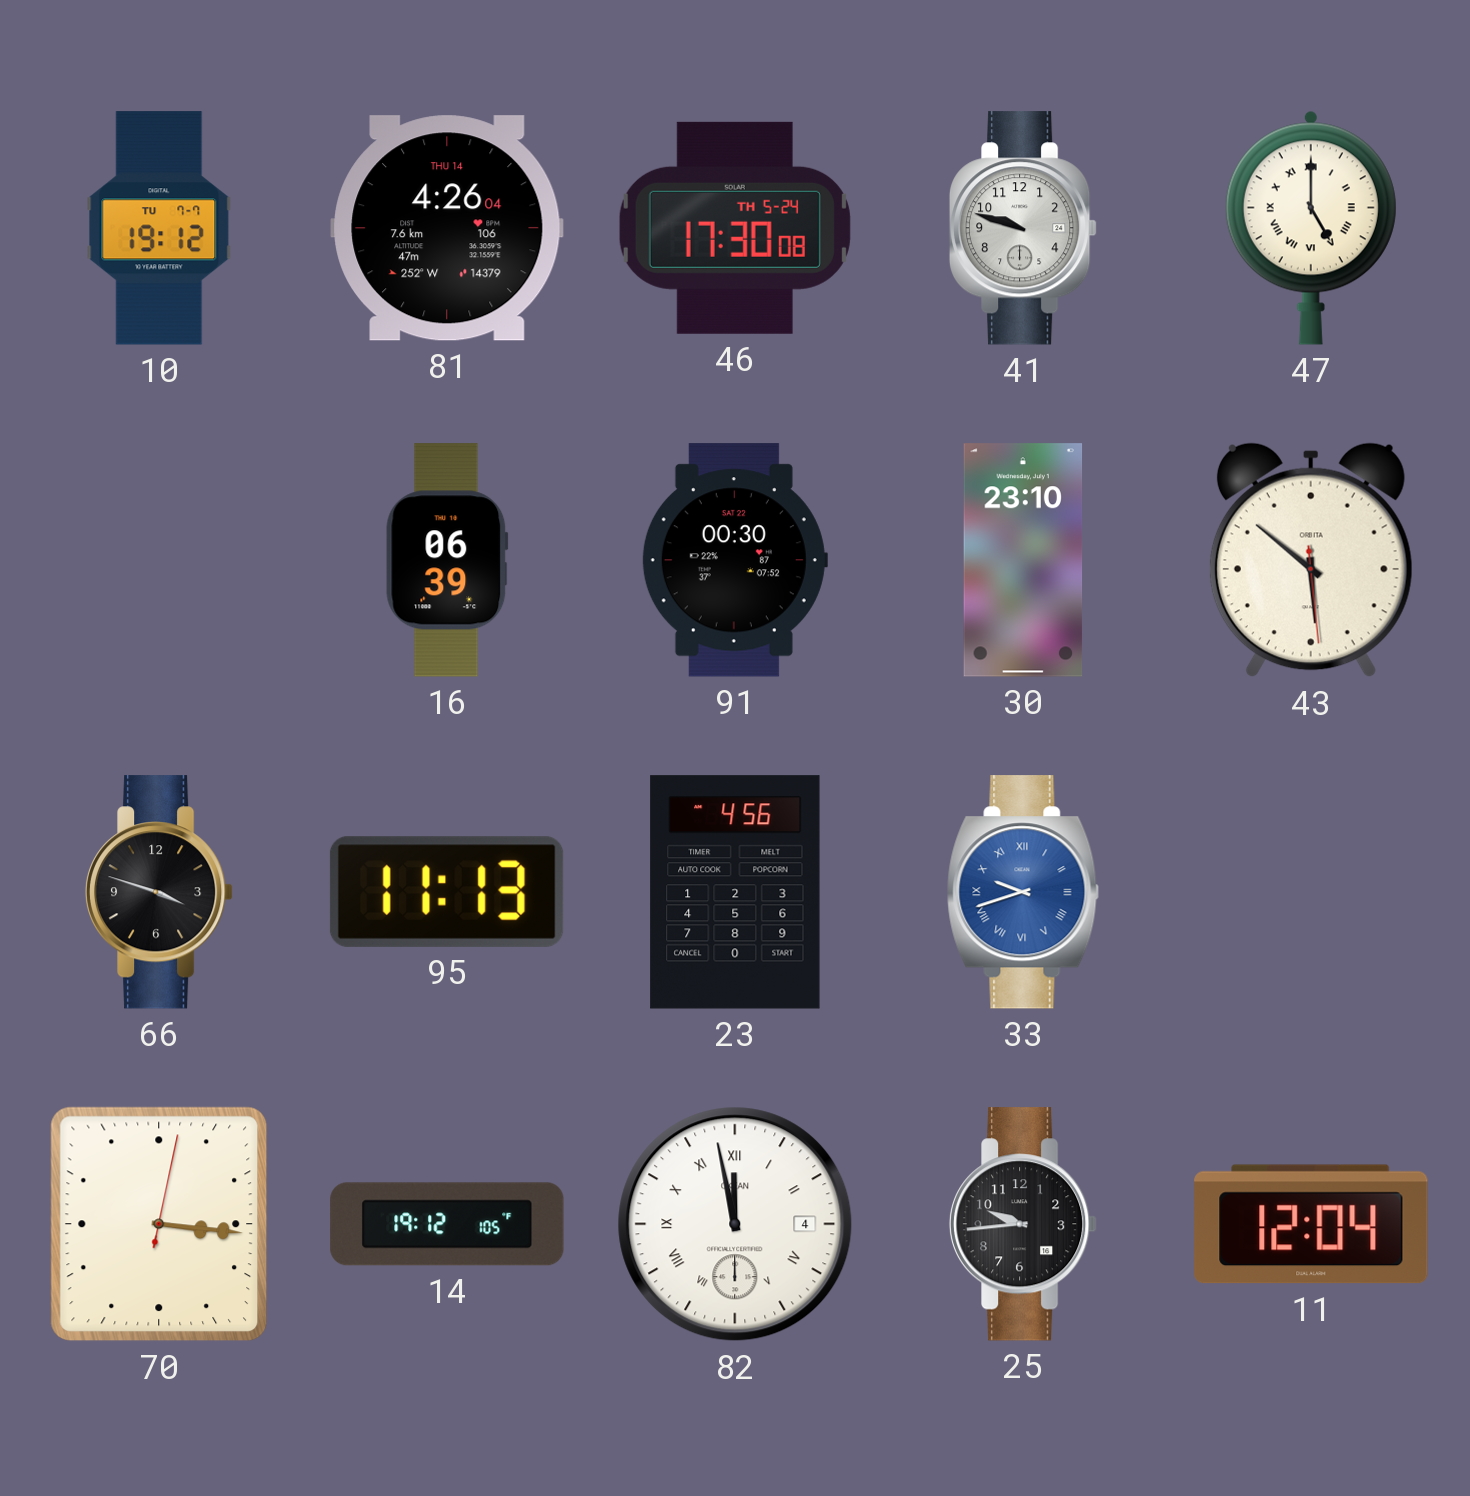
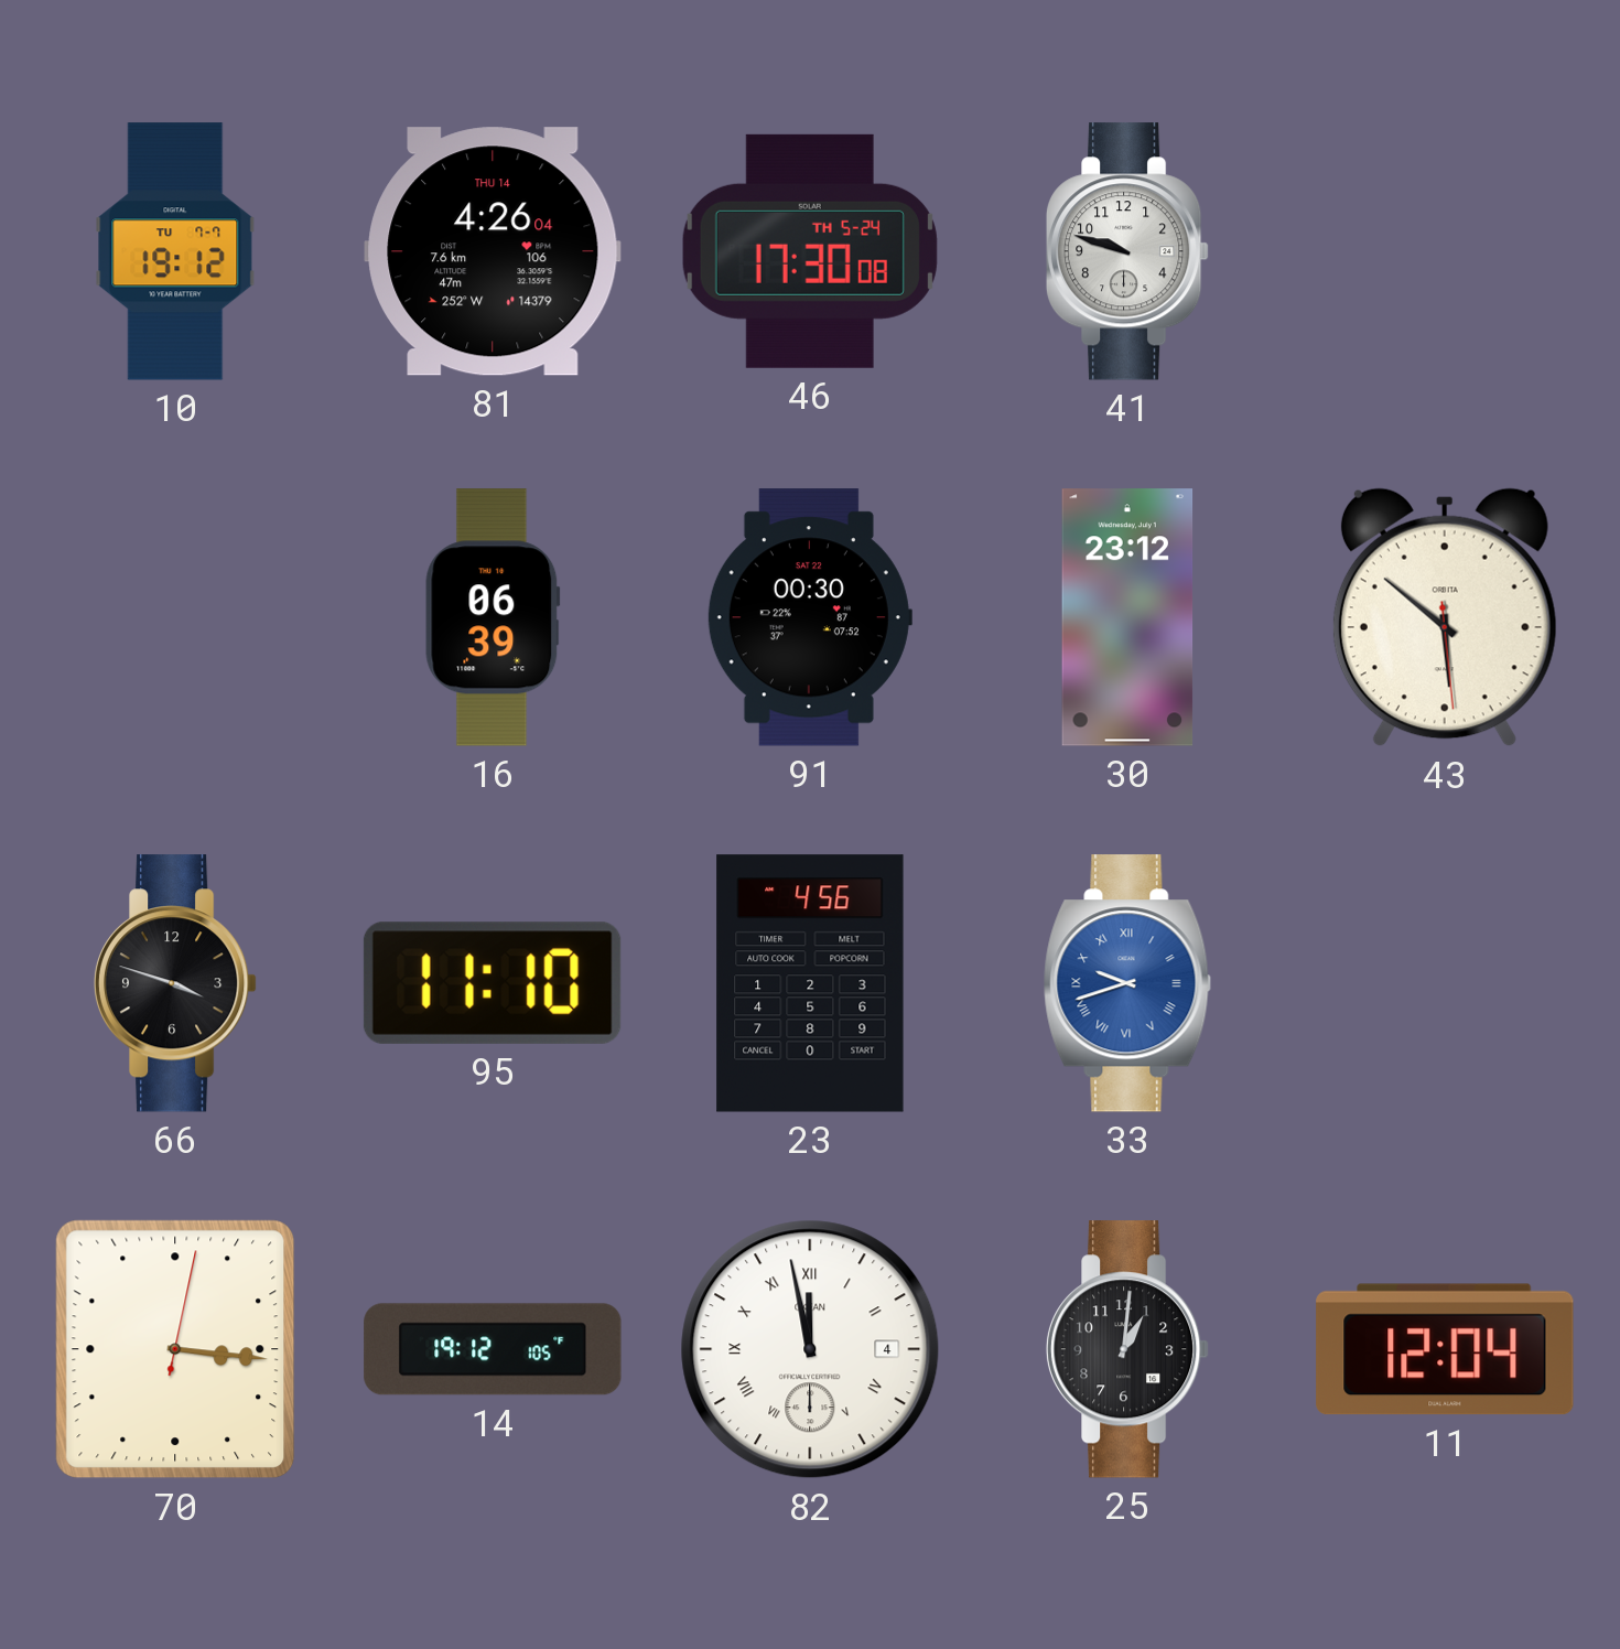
47: 5:00 -> none
30: 23:10 -> 23:12
95: 11:13 -> 11:10
25: 9:44 -> 1:01
